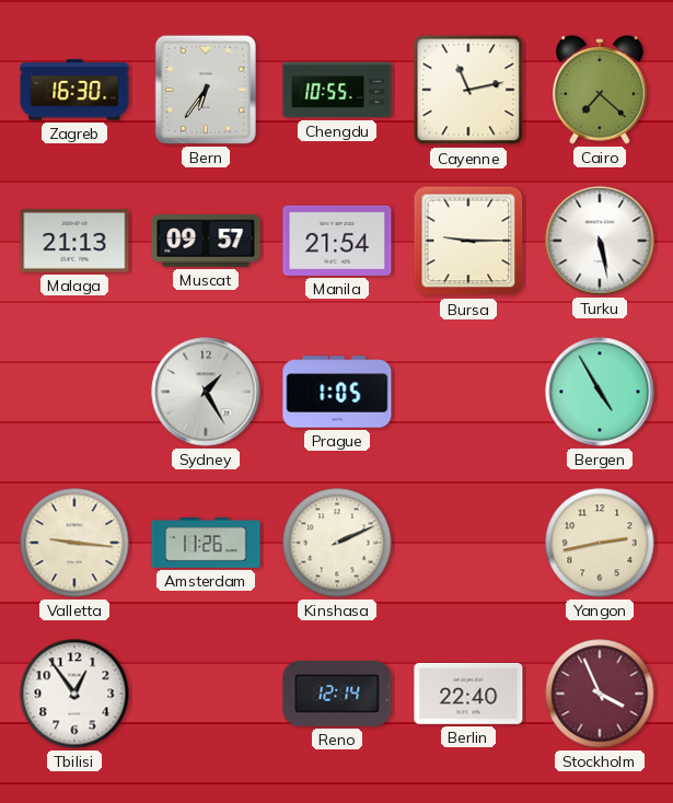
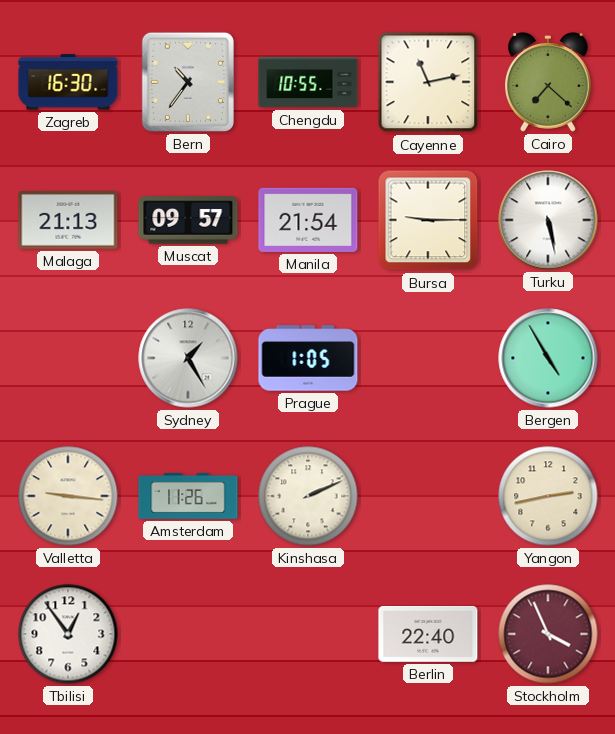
Bern: 6:36 -> 10:36
Reno: 12:14 -> none
